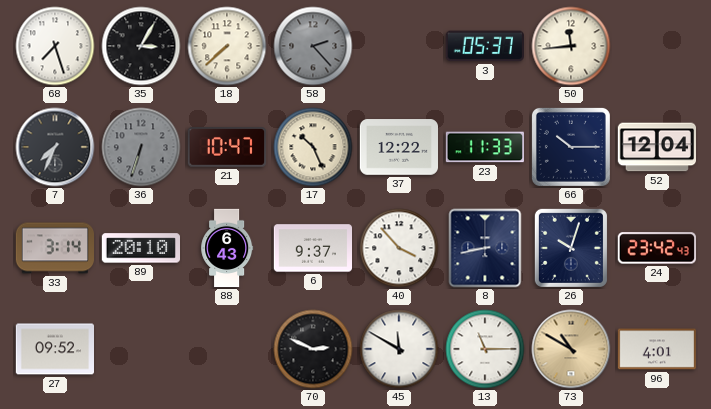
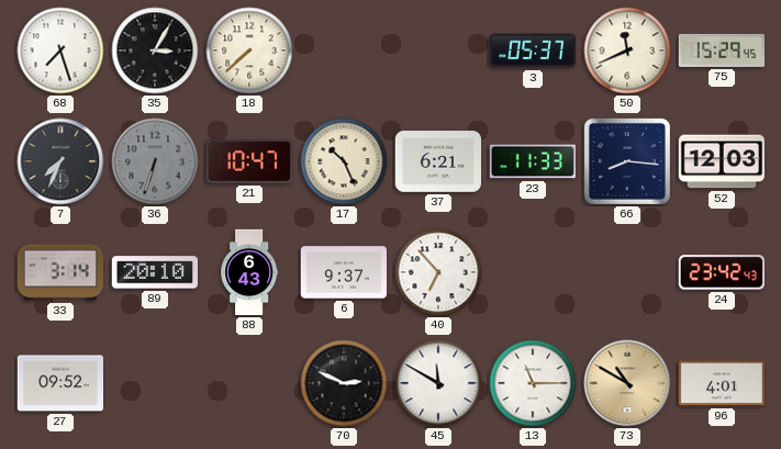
58: 2:23 -> none
50: 11:44 -> 11:41
75: none -> 15:29
37: 12:22 -> 6:21
66: 10:15 -> 8:16
52: 12:04 -> 12:03
40: 3:53 -> 6:53
8: 8:43 -> none
26: 10:03 -> none
